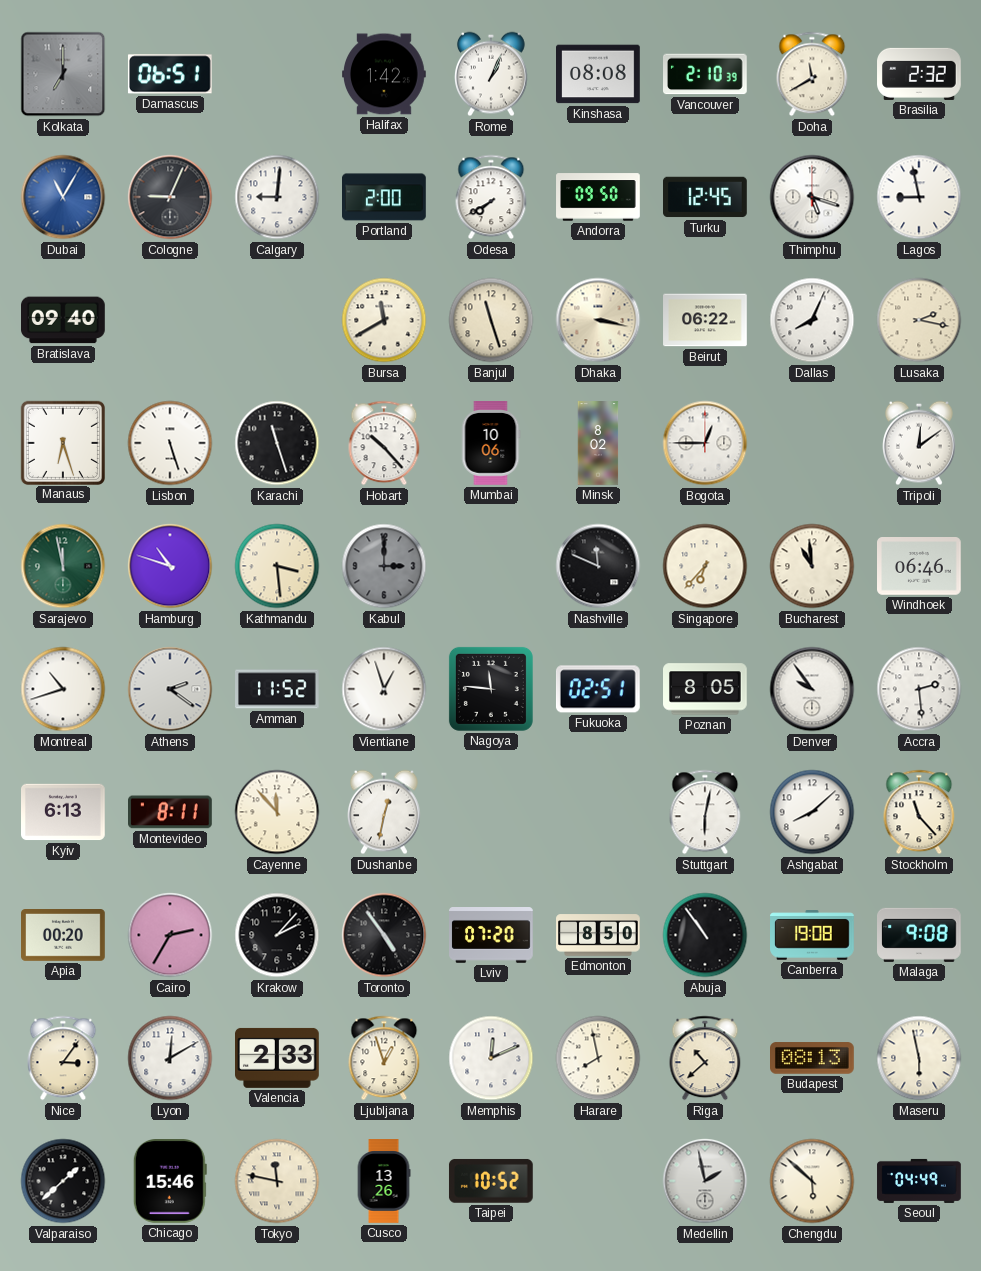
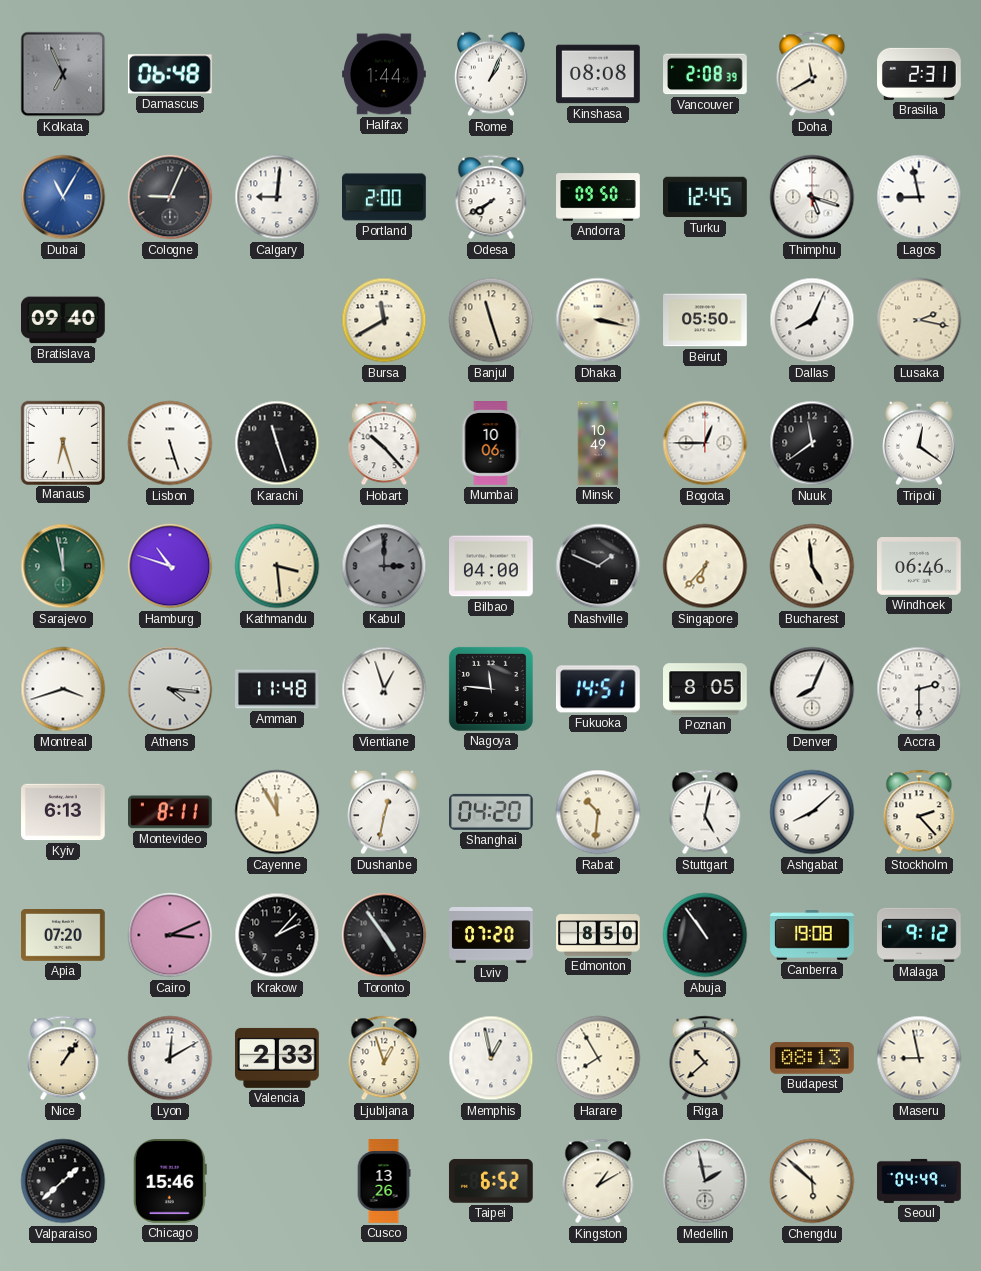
Kolkata: 7:00 -> 6:56
Damascus: 06:51 -> 06:48
Halifax: 1:42 -> 1:44
Vancouver: 2:10 -> 2:08
Brasilia: 2:32 -> 2:31
Beirut: 06:22 -> 05:50
Minsk: 8:02 -> 10:49
Nuuk: none -> 11:39
Tripoli: 12:09 -> 12:21
Bilbao: none -> 04:00
Nashville: 11:49 -> 1:49
Bucharest: 10:59 -> 4:59
Montreal: 10:42 -> 3:42
Athens: 2:21 -> 4:16
Amman: 11:52 -> 11:48
Fukuoka: 02:51 -> 14:51
Denver: 9:54 -> 8:04
Accra: 2:29 -> 2:30
Cayenne: 11:53 -> 11:55
Shanghai: none -> 04:20
Rabat: none -> 10:31
Stuttgart: 6:02 -> 5:02
Stockholm: 11:23 -> 2:23
Apia: 00:20 -> 07:20
Cairo: 2:35 -> 3:11
Malaga: 9:08 -> 9:12
Nice: 3:06 -> 1:06
Memphis: 12:11 -> 12:58
Harare: 7:58 -> 7:55
Maseru: 5:58 -> 8:58
Tokyo: 11:47 -> none
Taipei: 10:52 -> 6:52
Kingston: none -> 1:10
